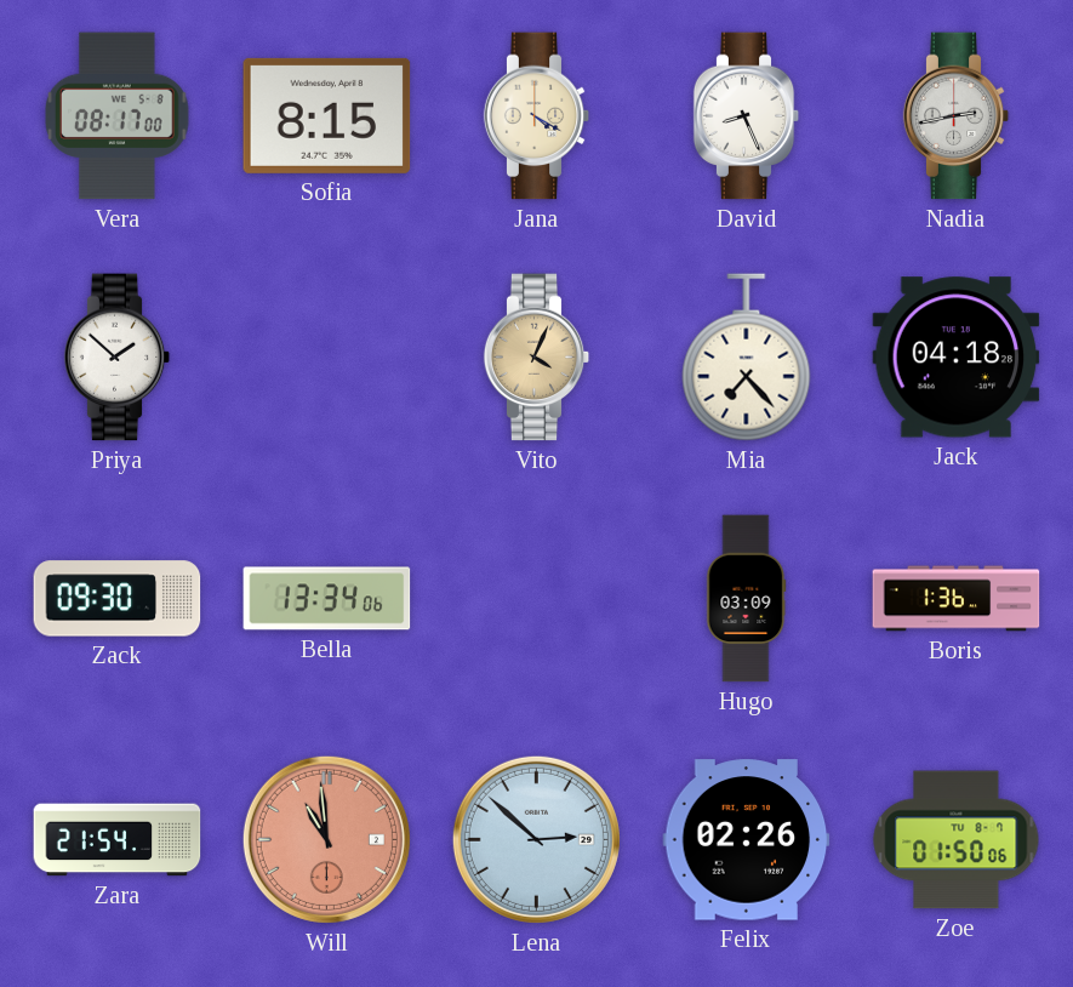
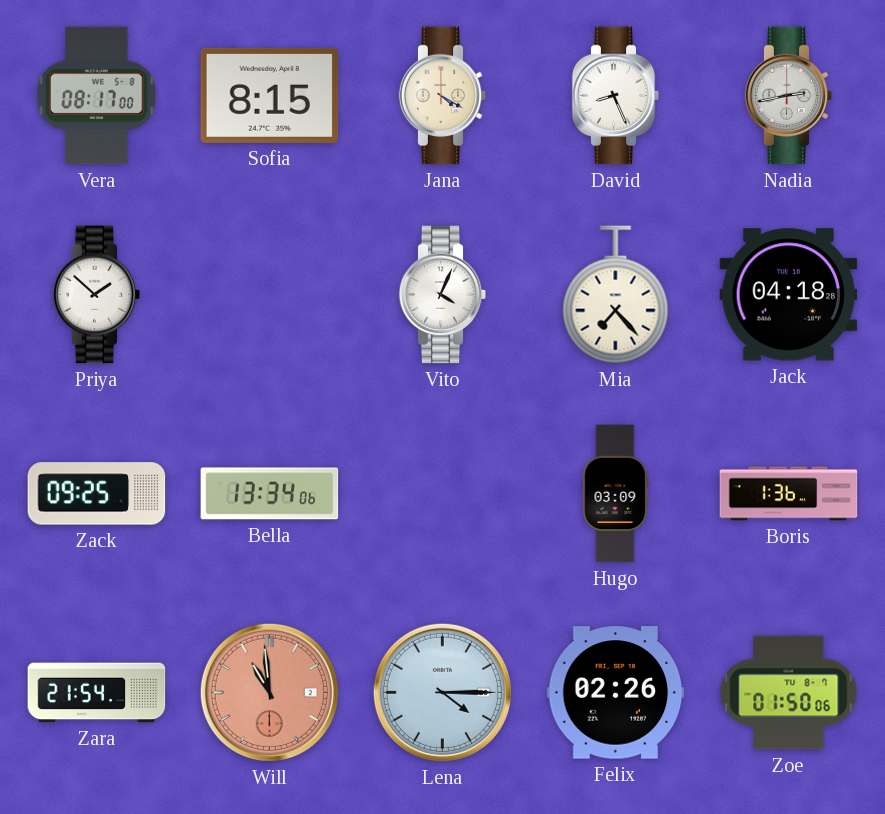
Vito dial: champagne -> white
Zack: 09:30 -> 09:25
Lena: 2:52 -> 4:15
